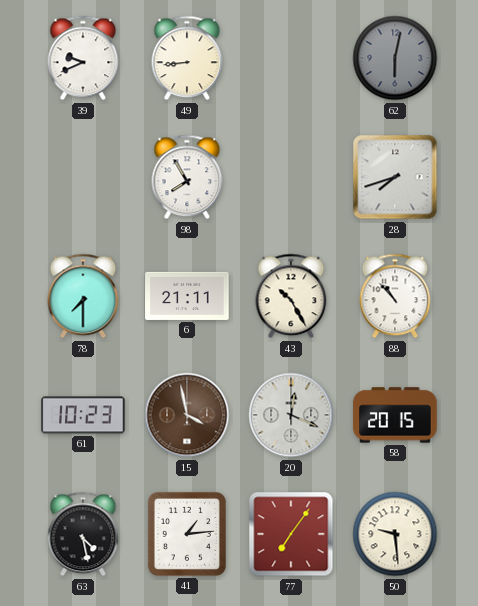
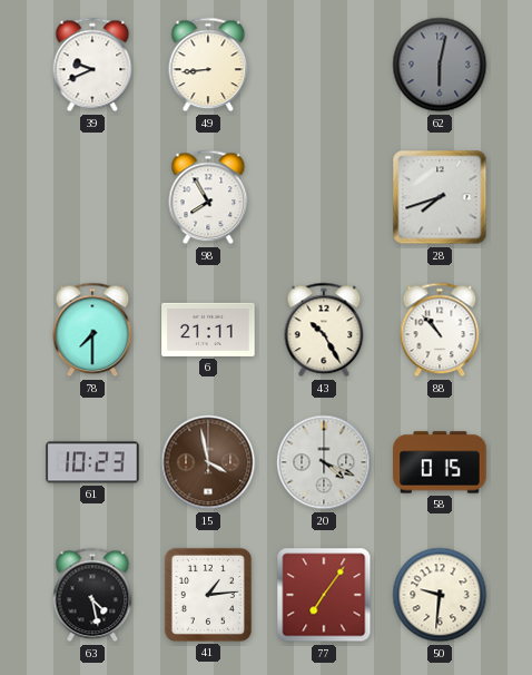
20: 12:19 -> 4:19
58: 20:15 -> 0:15
50: 9:29 -> 9:31
